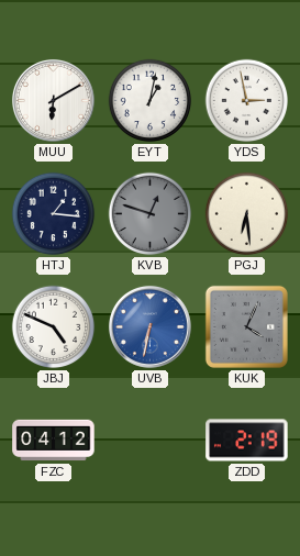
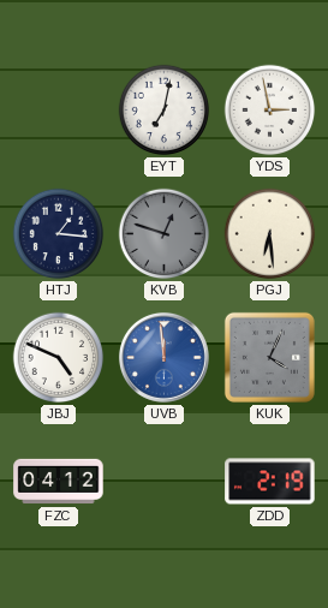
MUU: 6:10 -> none
EYT: 1:02 -> 7:02
UVB: 6:32 -> 11:59
